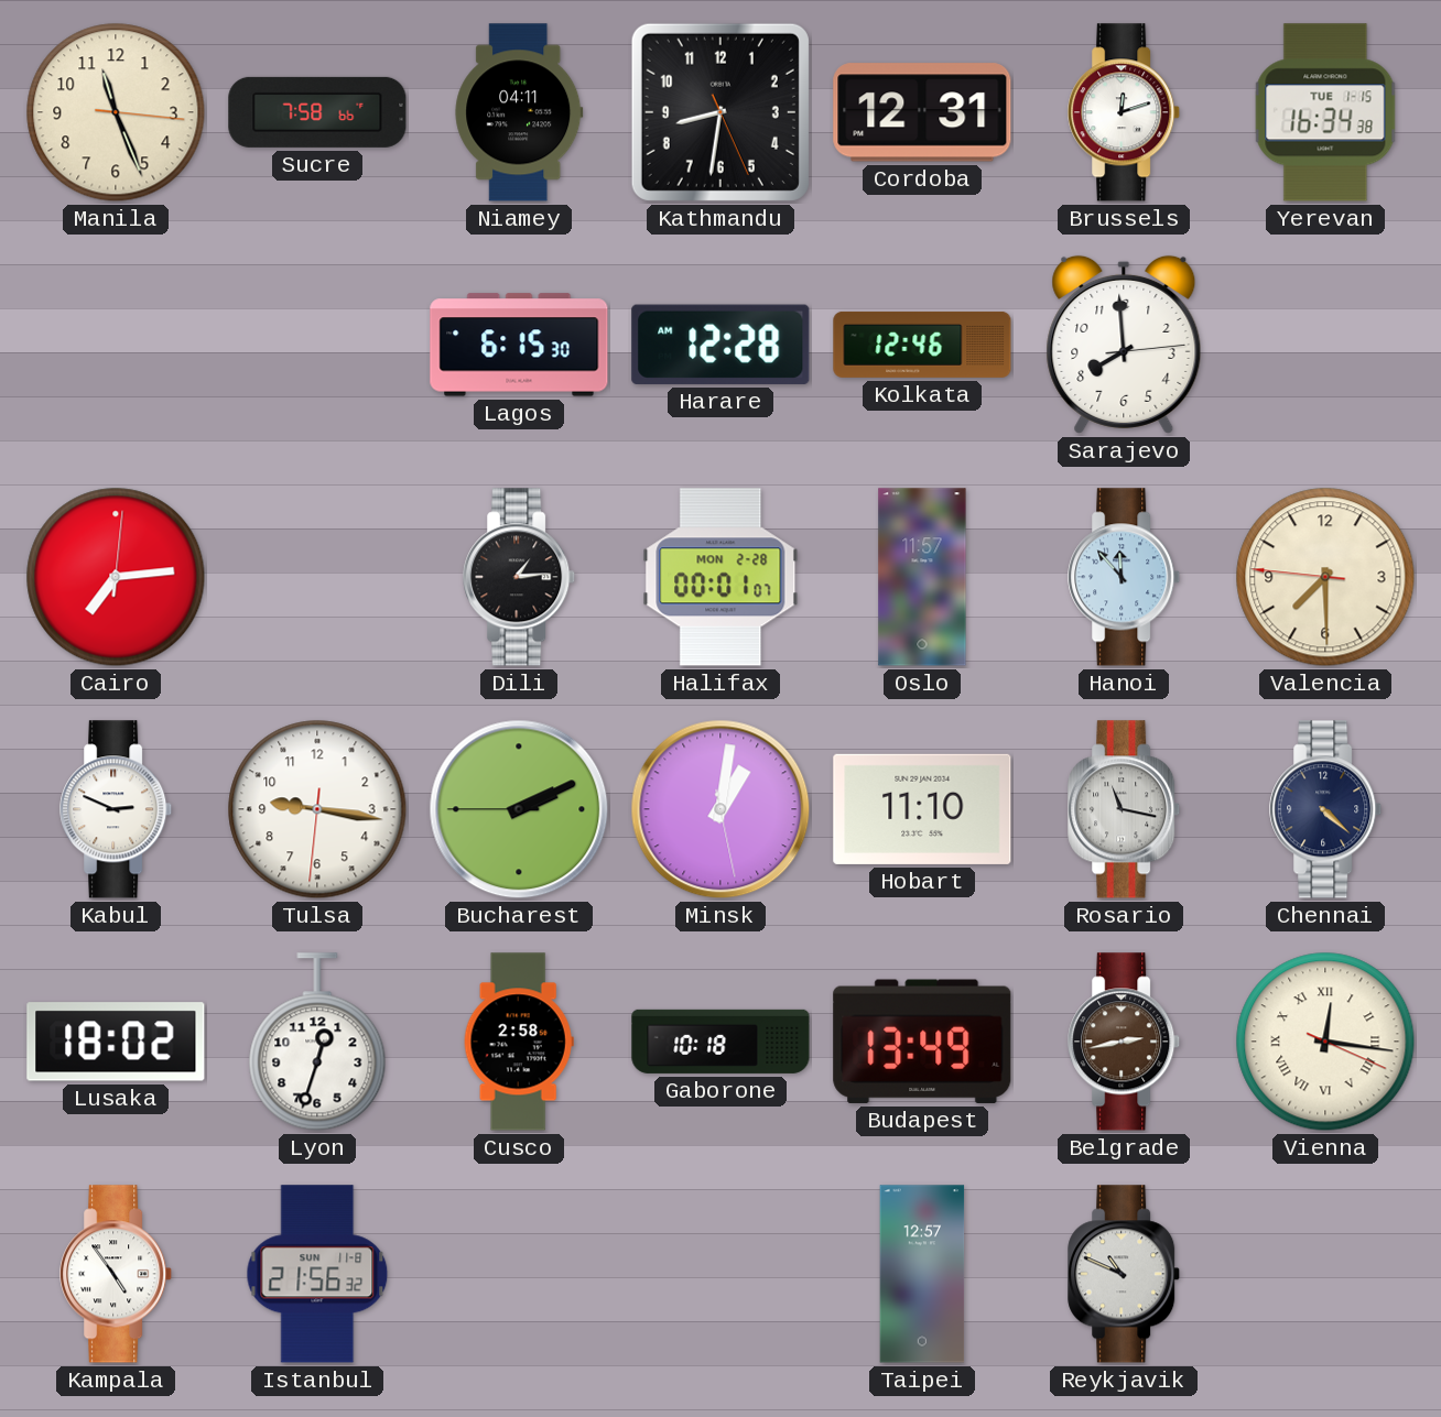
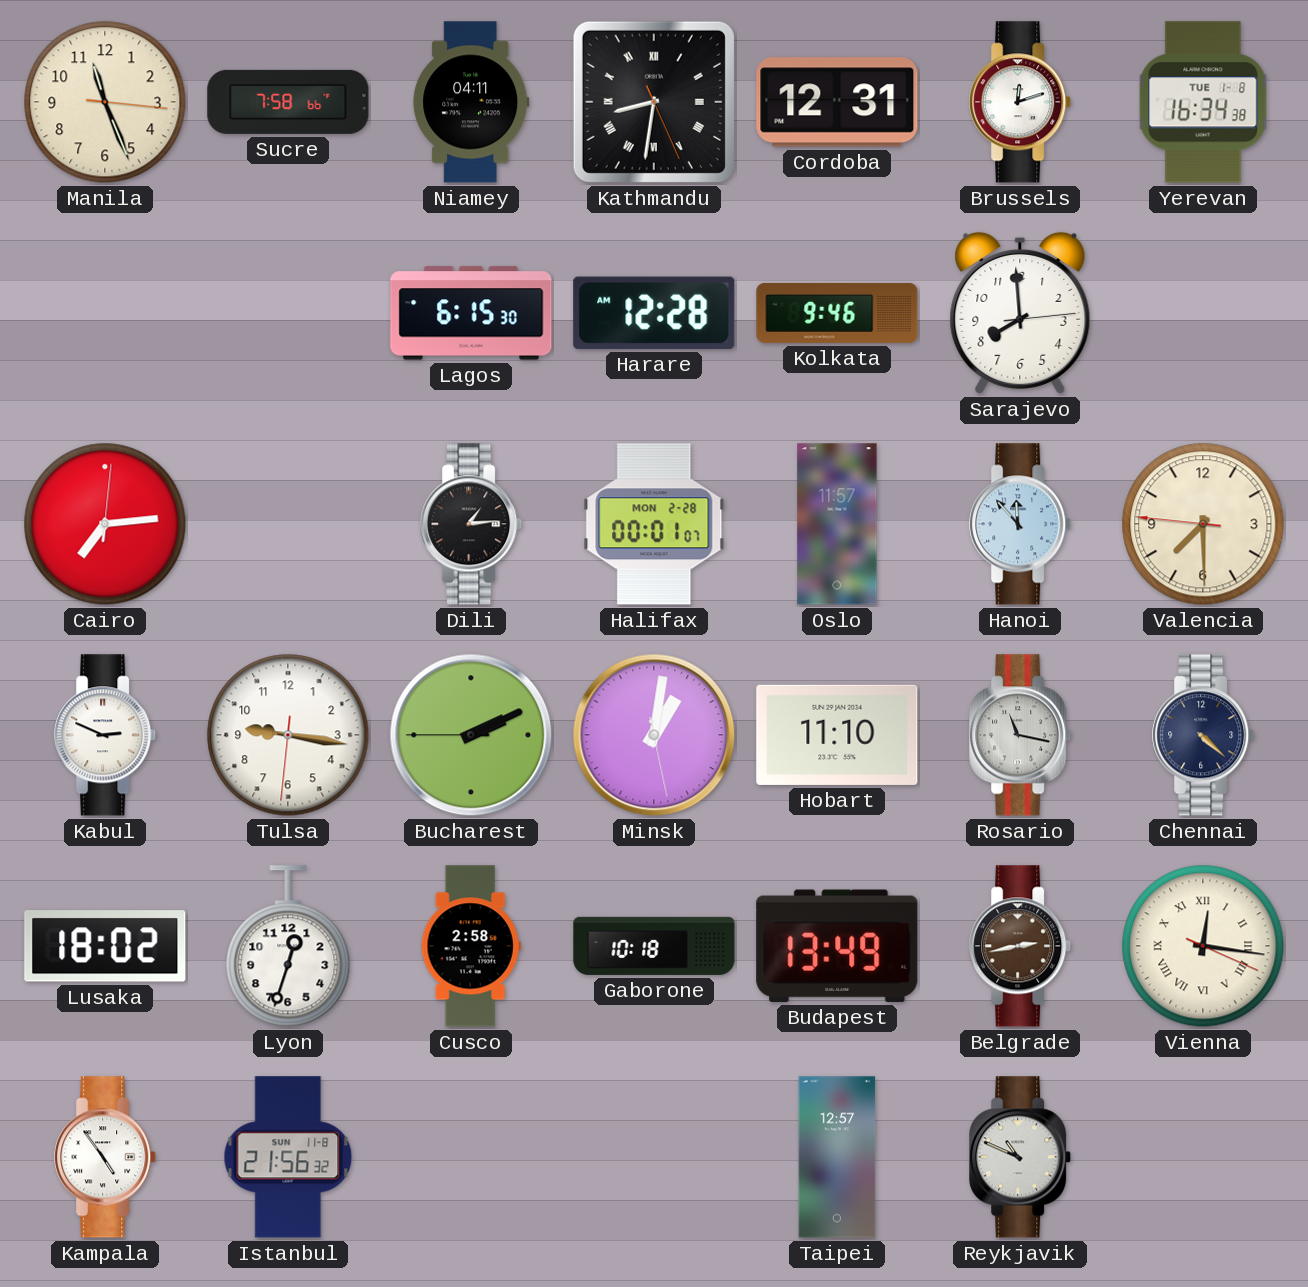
Kathmandu numerals: Arabic -> Roman
Yerevan date: TUE 1-15 -> TUE 1-8
Kolkata: 12:46 -> 9:46
